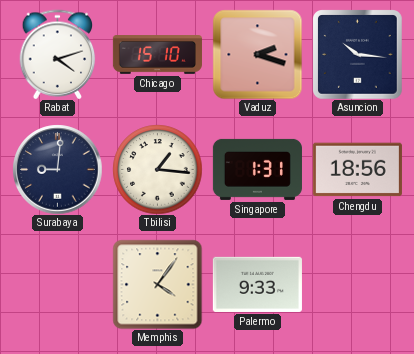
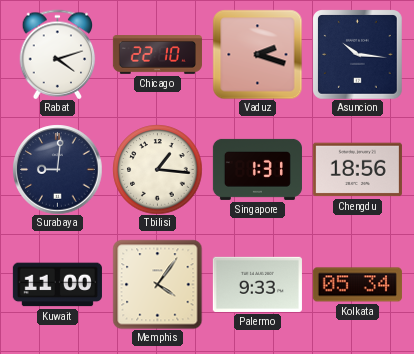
Chicago: 15:10 -> 22:10
Kuwait: none -> 11:00
Kolkata: none -> 05:34
